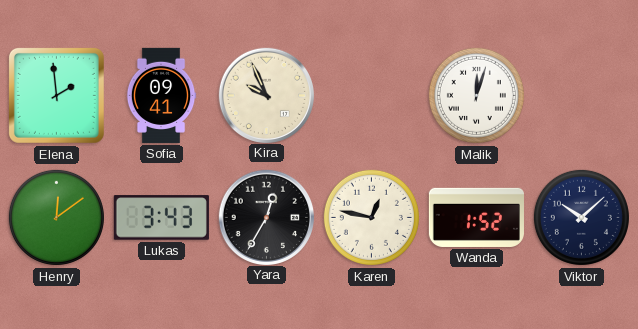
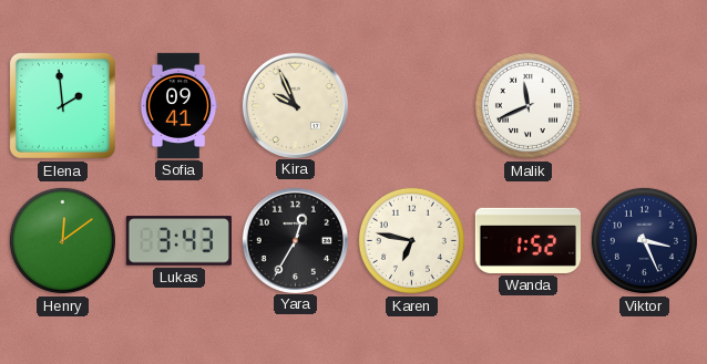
Malik: 12:03 -> 11:41
Karen: 12:47 -> 6:47
Viktor: 10:08 -> 3:26
